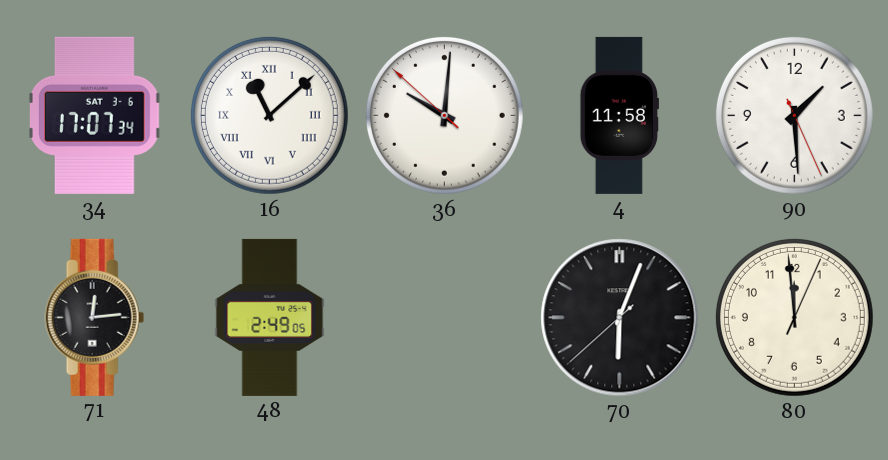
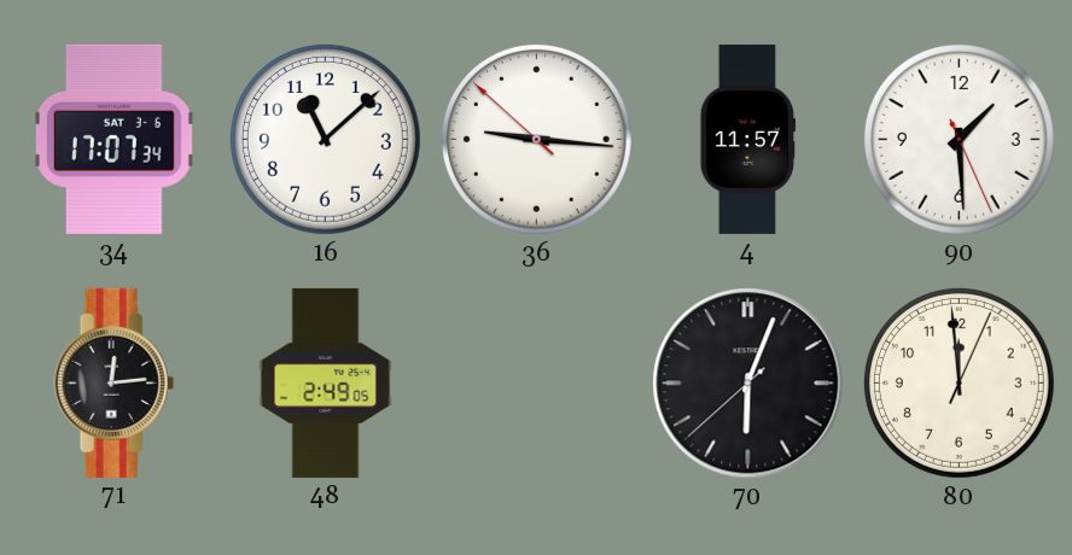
16 numerals: Roman -> Arabic
36: 10:00 -> 9:15
4: 11:58 -> 11:57
